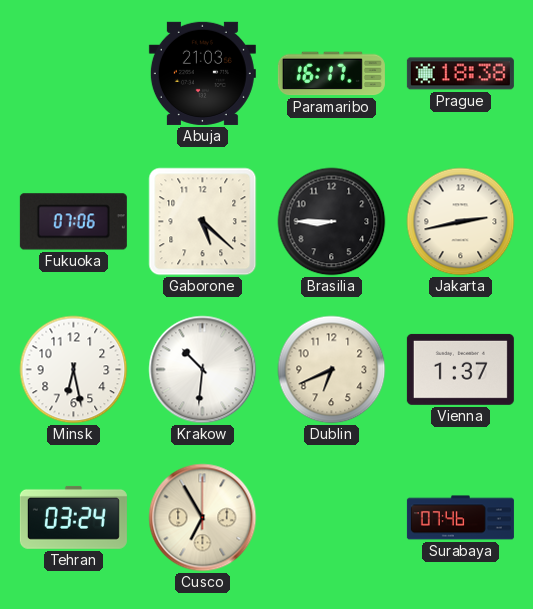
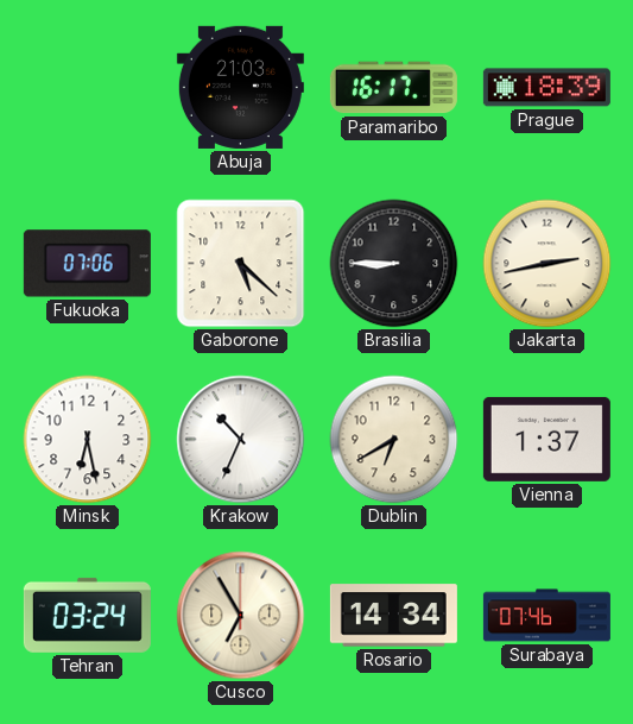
Prague: 18:38 -> 18:39
Krakow: 10:31 -> 10:34
Dublin: 6:41 -> 6:40
Rosario: none -> 14:34
